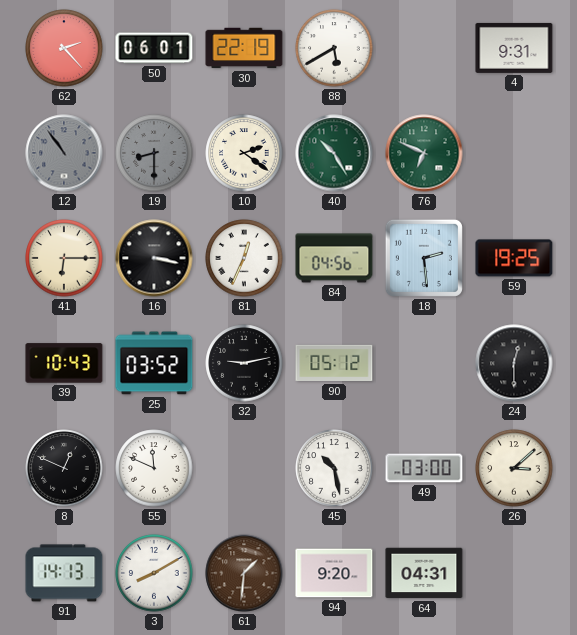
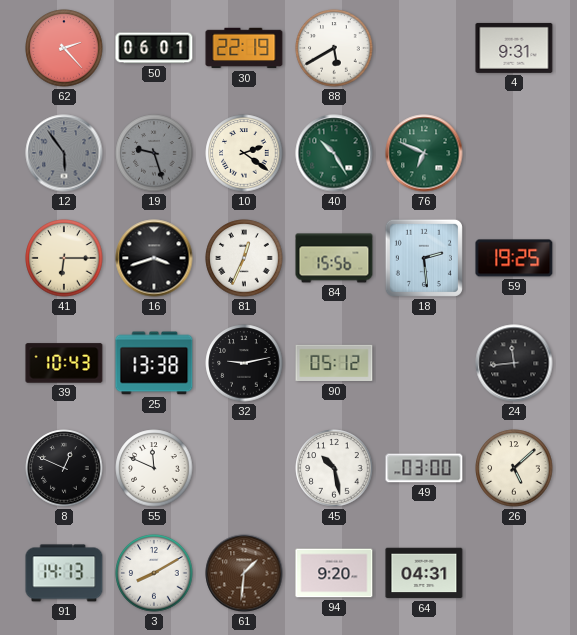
12: 10:54 -> 5:54
19: 8:30 -> 9:27
16: 3:17 -> 3:42
84: 04:56 -> 15:56
25: 03:52 -> 13:38
24: 12:30 -> 11:44
26: 3:08 -> 5:08
